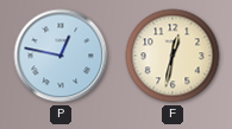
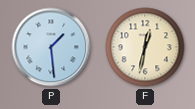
P: 12:47 -> 1:29
